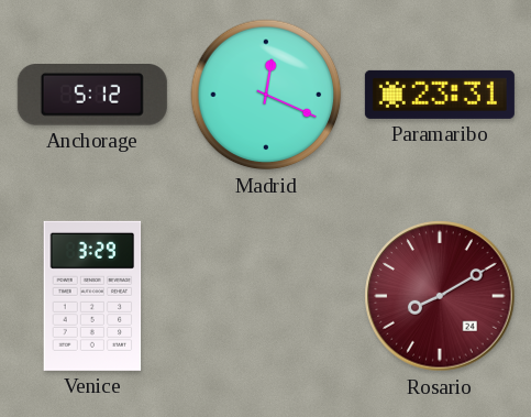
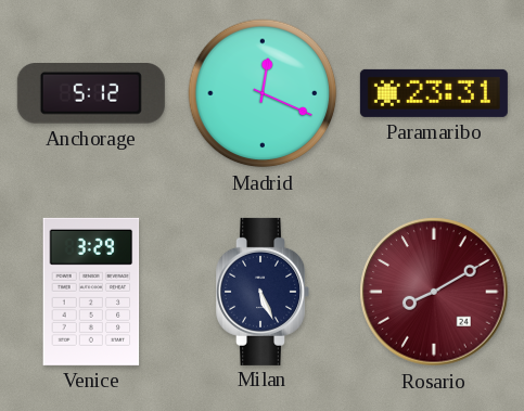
Milan: none -> 5:26
